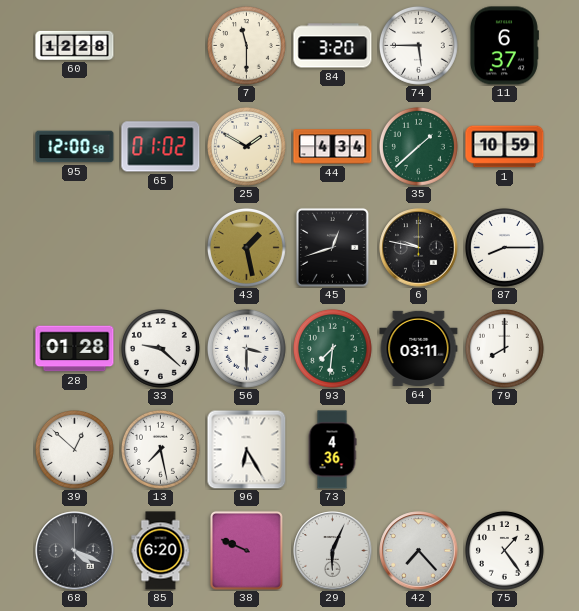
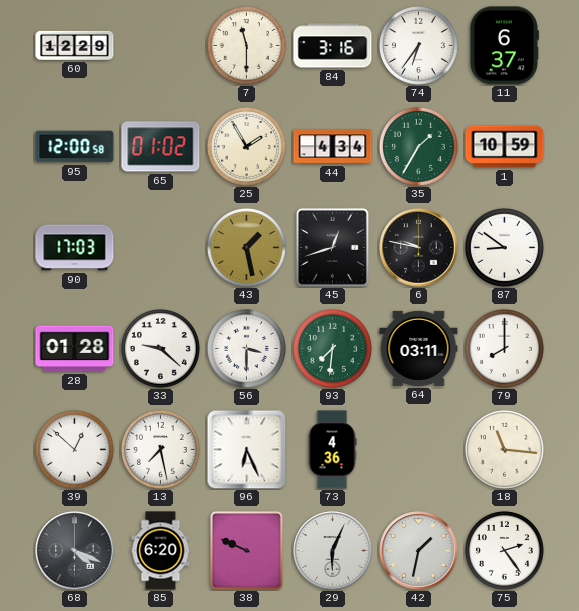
60: 12:28 -> 12:29
84: 3:20 -> 3:16
74: 5:45 -> 6:36
25: 1:50 -> 1:55
35: 1:38 -> 1:35
90: none -> 17:03
87: 8:15 -> 8:51
96: 6:25 -> 6:26
18: none -> 11:16
42: 7:23 -> 1:32
75: 1:24 -> 2:24
